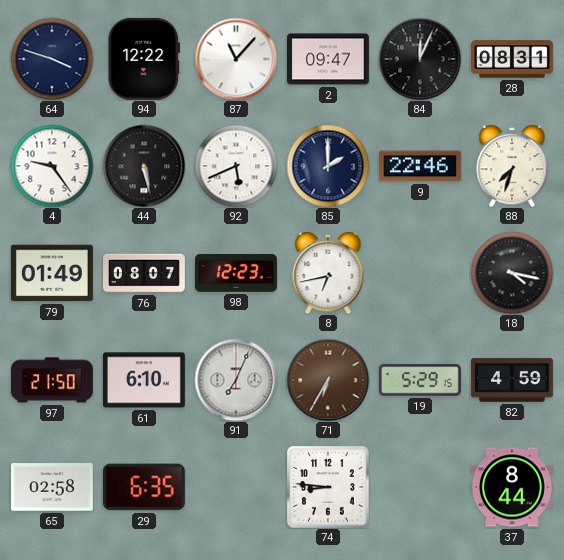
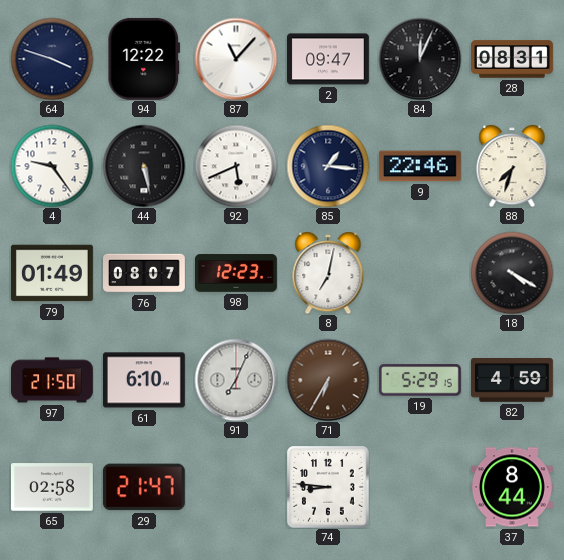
85: 2:00 -> 1:16
8: 6:43 -> 7:02
18: 4:17 -> 4:20
29: 6:35 -> 21:47
